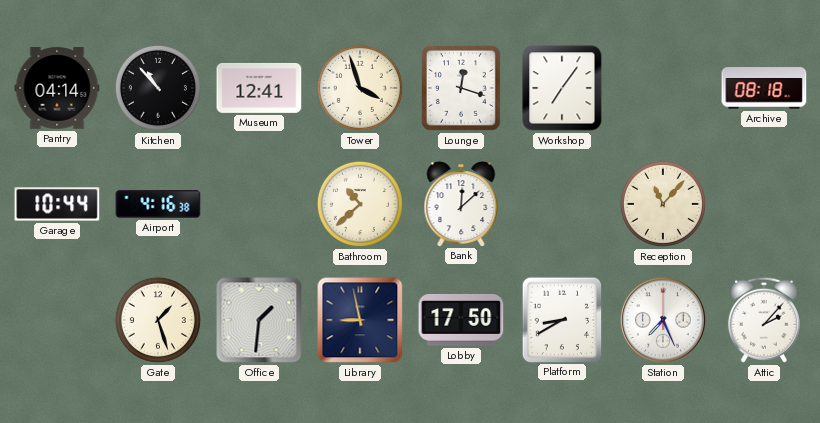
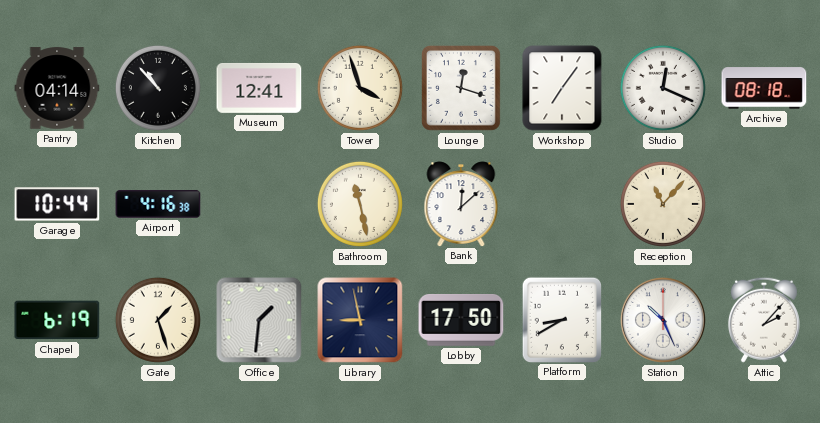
Studio: none -> 12:19
Bathroom: 10:38 -> 11:28
Chapel: none -> 6:19
Station: 7:26 -> 10:26
